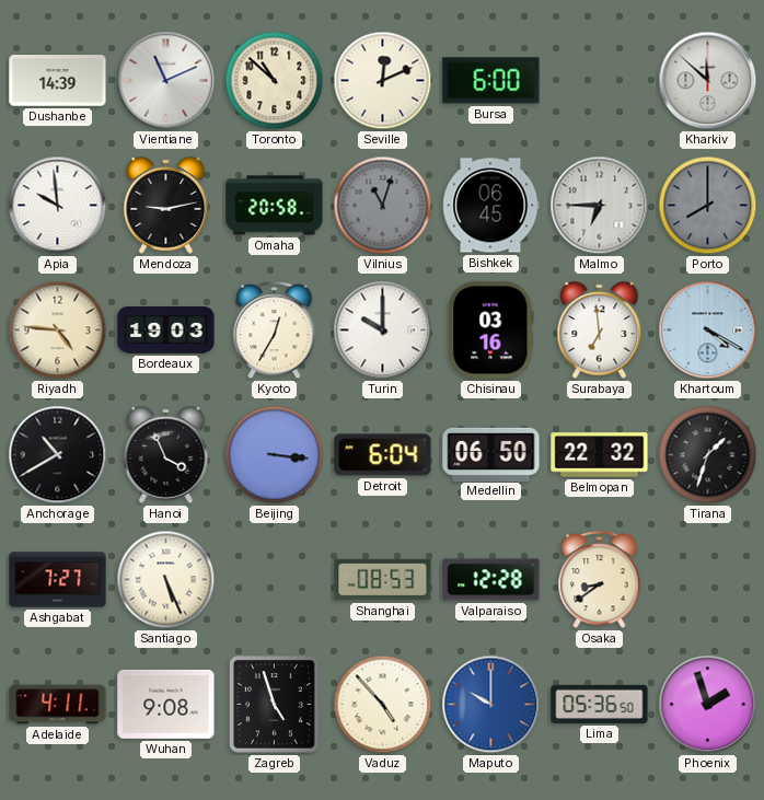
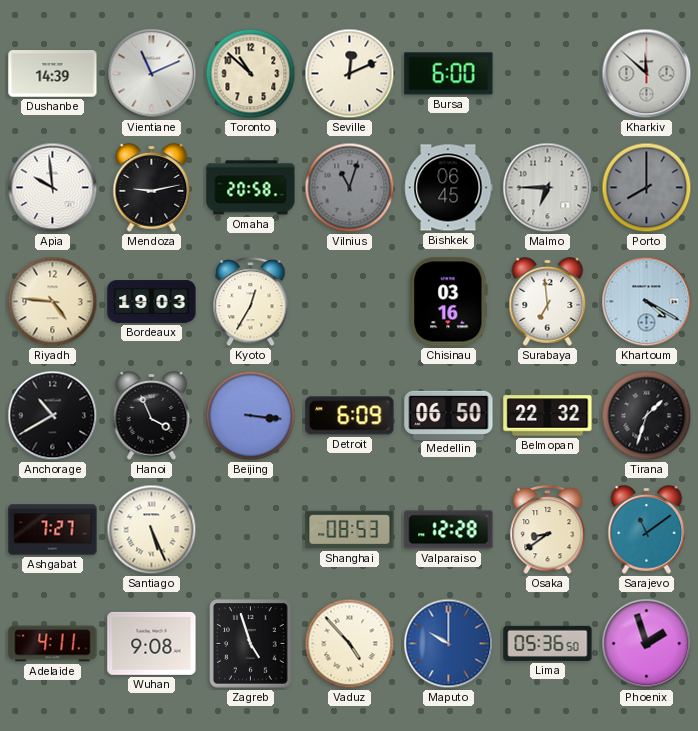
Turin: 10:00 -> none
Detroit: 6:04 -> 6:09
Sarajevo: none -> 11:09
